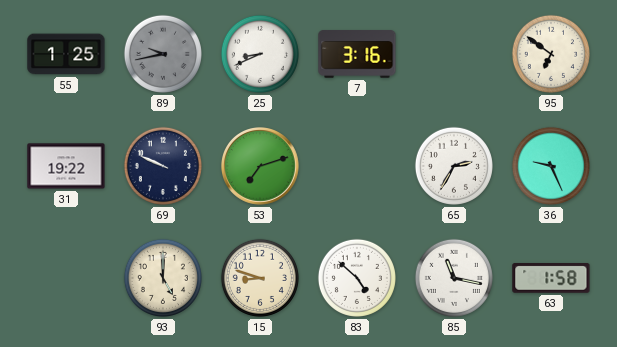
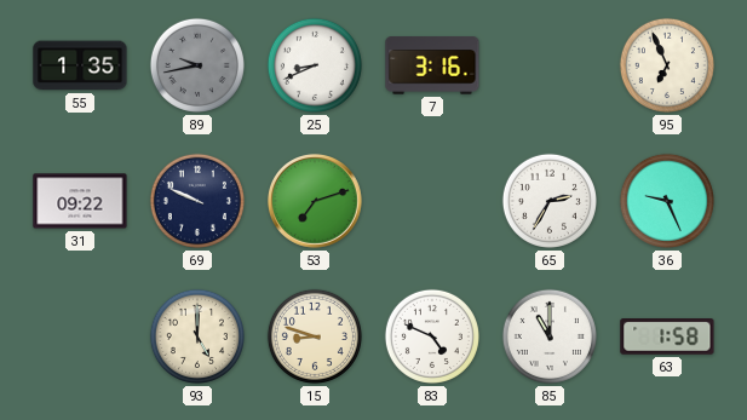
55: 1:25 -> 1:35
95: 6:51 -> 6:56
31: 19:22 -> 09:22
83: 4:52 -> 4:49
85: 11:17 -> 11:00
